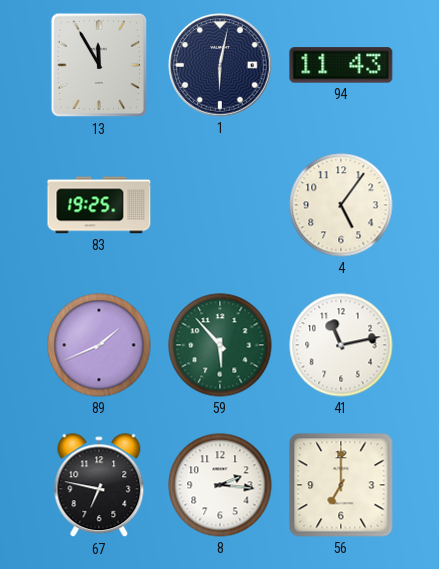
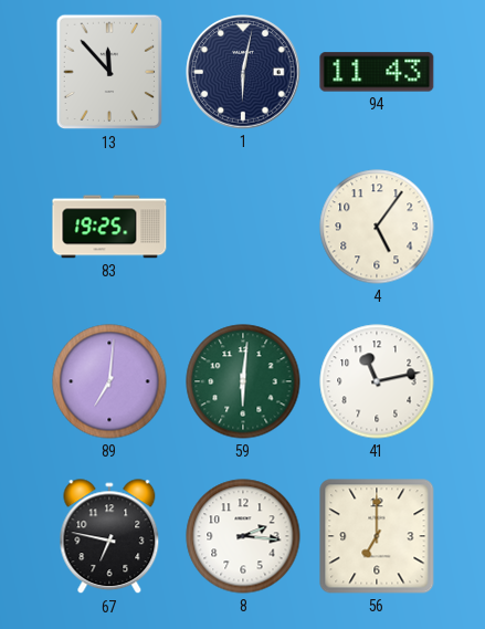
13: 11:55 -> 11:53
89: 1:41 -> 7:01
59: 5:53 -> 6:01
